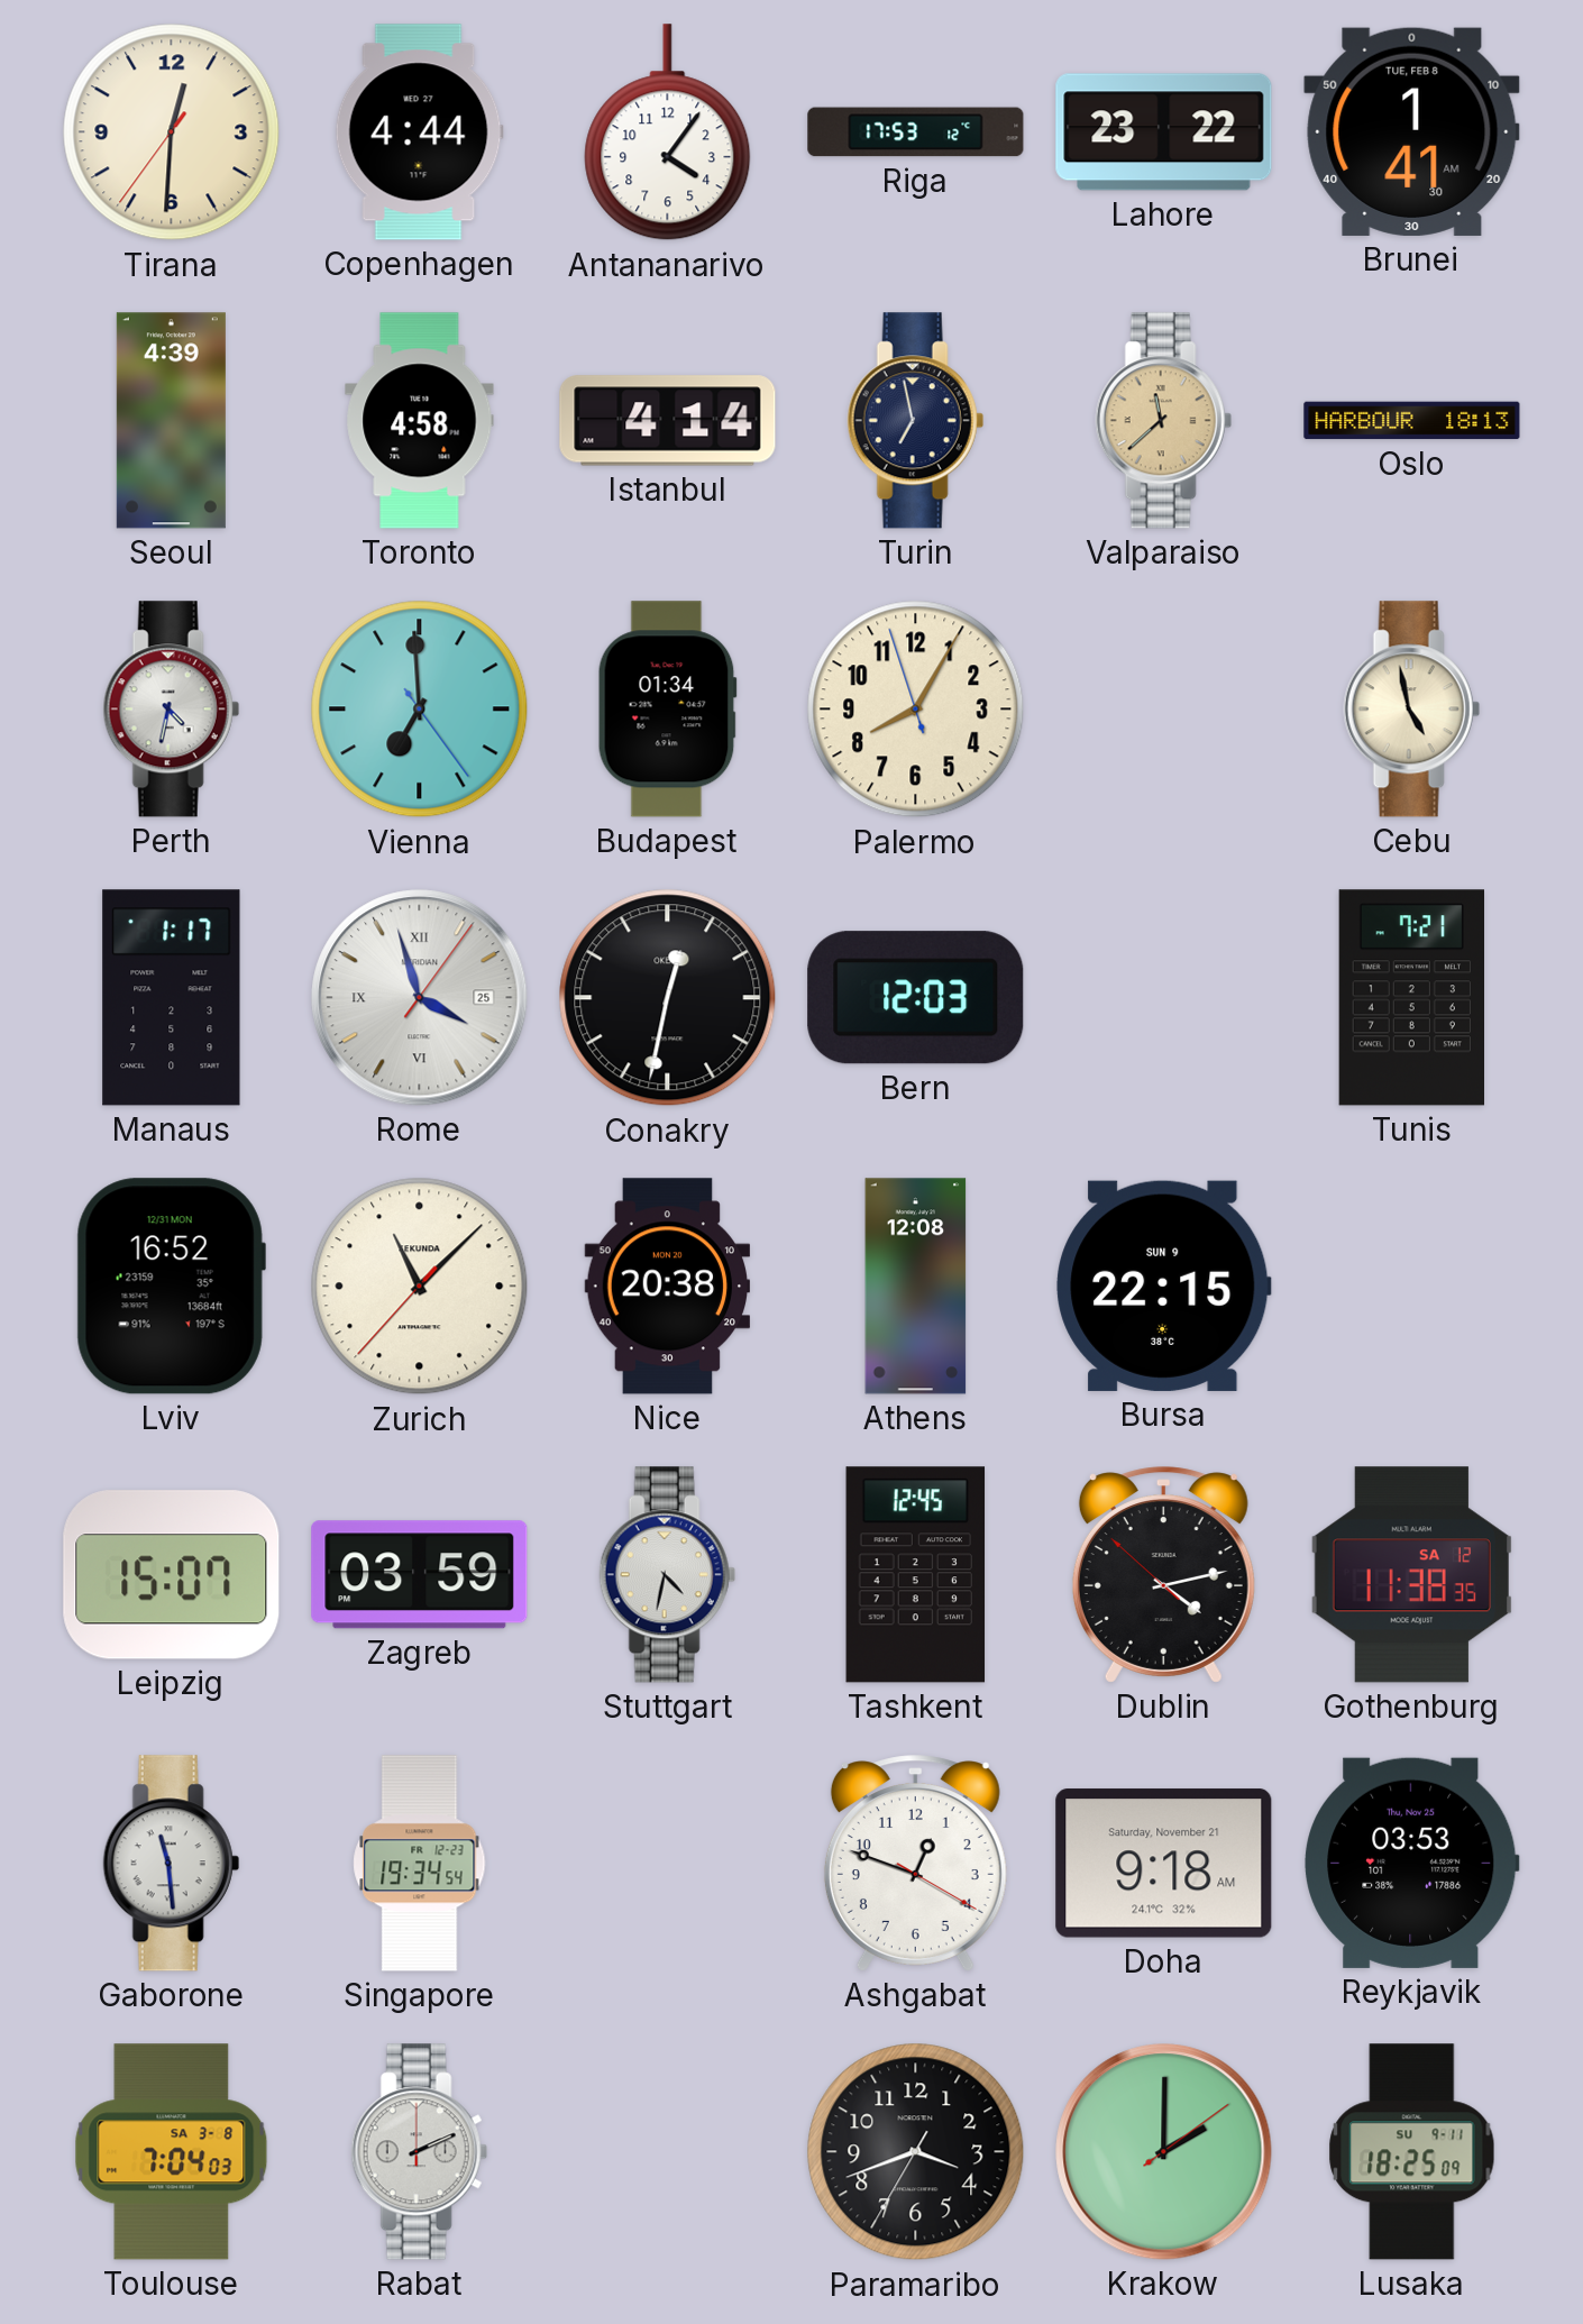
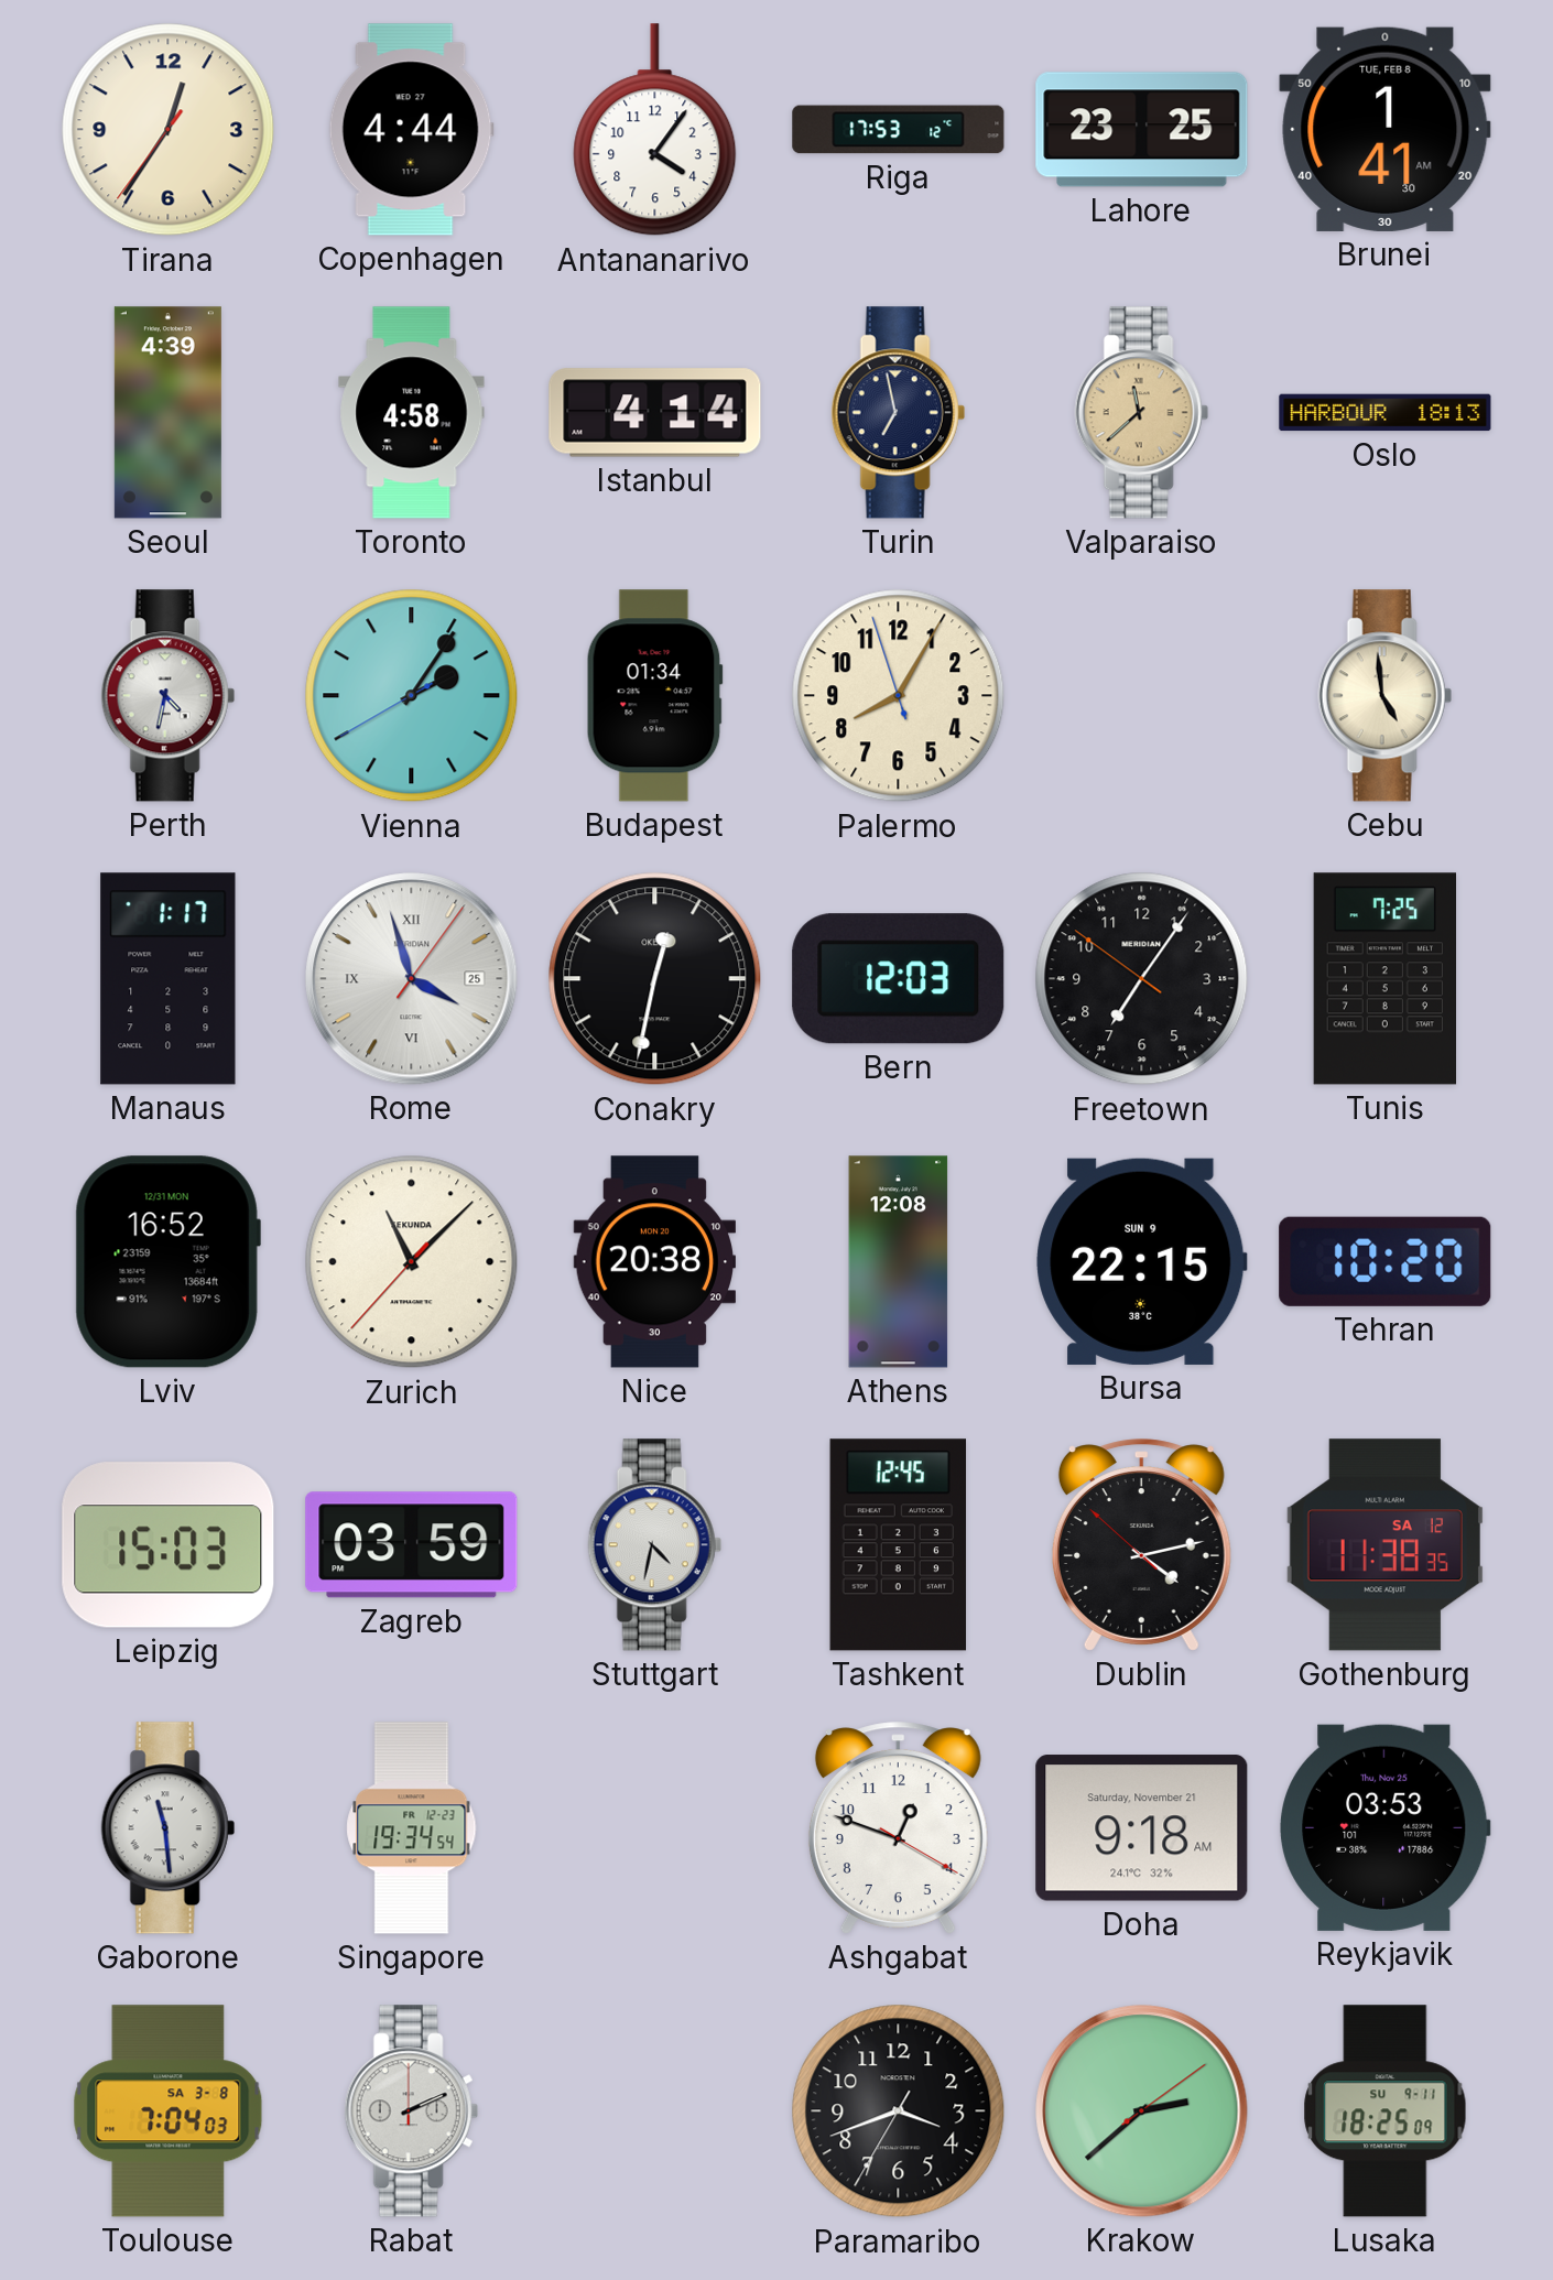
Tirana: 12:30 -> 12:35
Lahore: 23:22 -> 23:25
Vienna: 6:59 -> 2:05
Cebu: 4:58 -> 4:59
Freetown: none -> 7:05
Tunis: 7:21 -> 7:25
Tehran: none -> 10:20
Leipzig: 15:07 -> 15:03
Krakow: 2:00 -> 2:38
